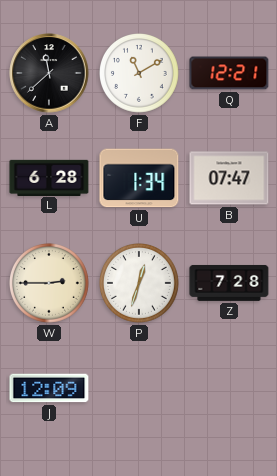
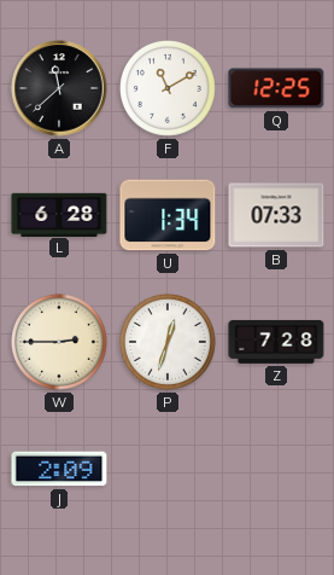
Q: 12:21 -> 12:25
B: 07:47 -> 07:33
J: 12:09 -> 2:09
